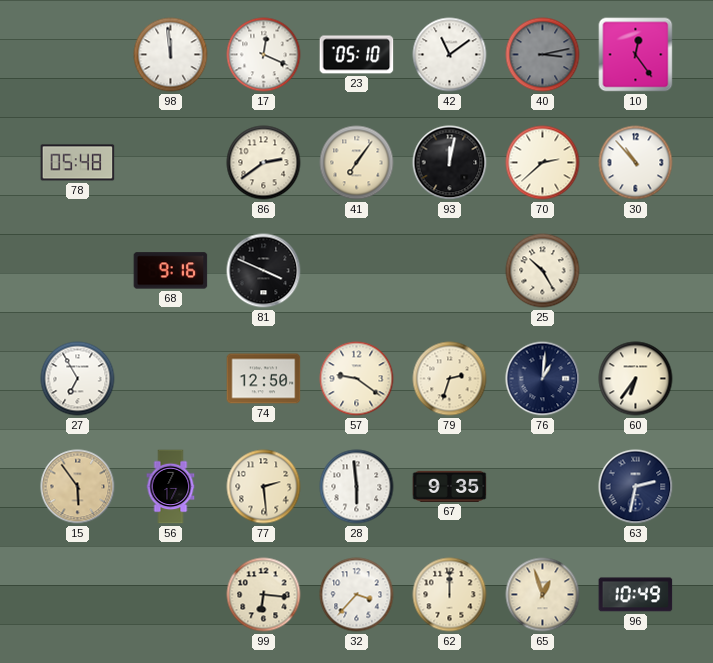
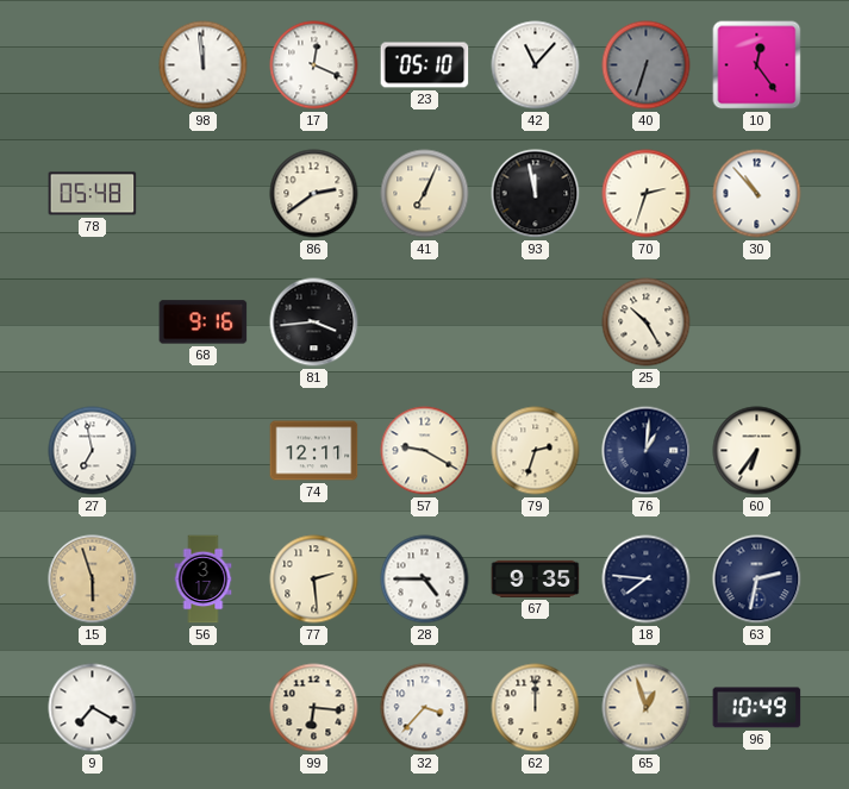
42: 11:09 -> 11:07
40: 3:13 -> 6:33
41: 7:06 -> 7:04
93: 12:02 -> 11:58
70: 2:38 -> 2:33
81: 3:49 -> 3:44
27: 6:55 -> 6:58
74: 12:50 -> 12:11
57: 9:21 -> 9:20
15: 5:54 -> 5:57
56: 7:17 -> 3:17
28: 5:59 -> 4:45
18: none -> 7:46
9: none -> 7:20
